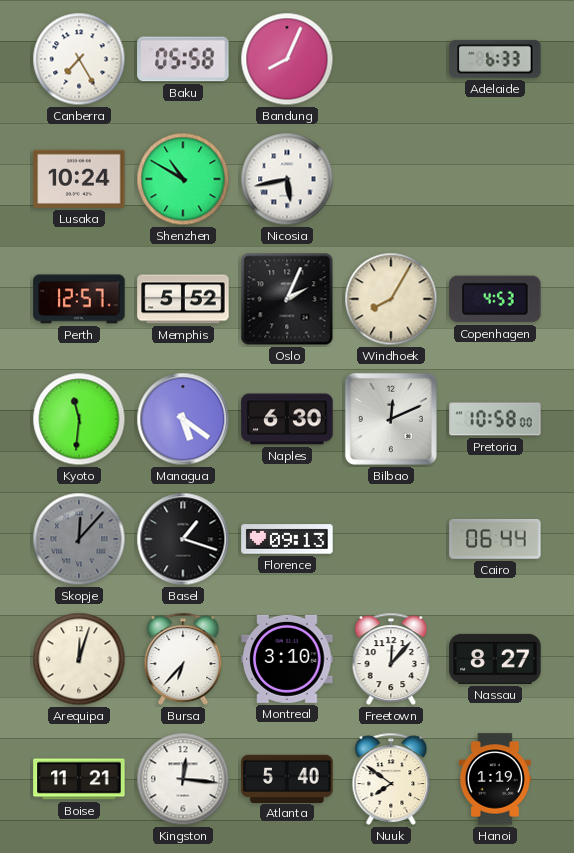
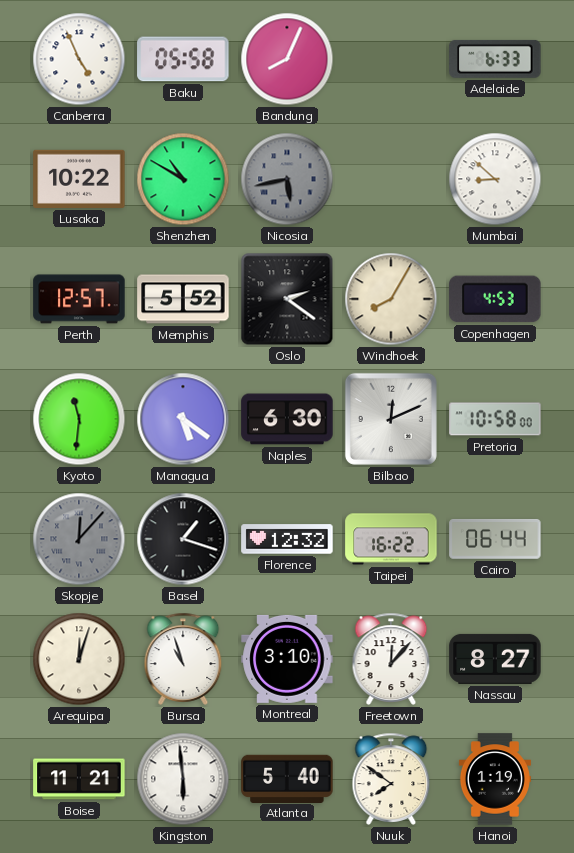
Canberra: 7:25 -> 4:56
Lusaka: 10:24 -> 10:22
Nicosia dial: white -> grey
Mumbai: none -> 8:52
Oslo: 2:04 -> 2:21
Florence: 09:13 -> 12:32
Taipei: none -> 16:22
Bursa: 6:37 -> 10:57
Kingston: 12:16 -> 5:59
